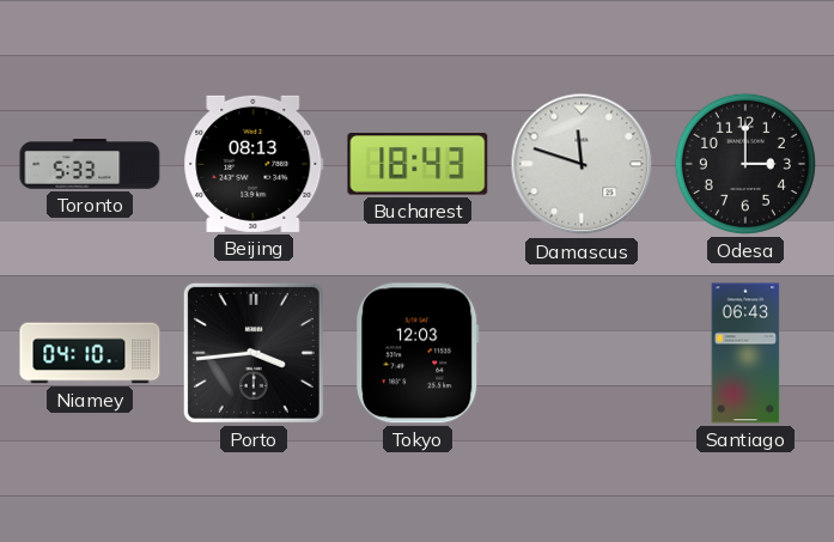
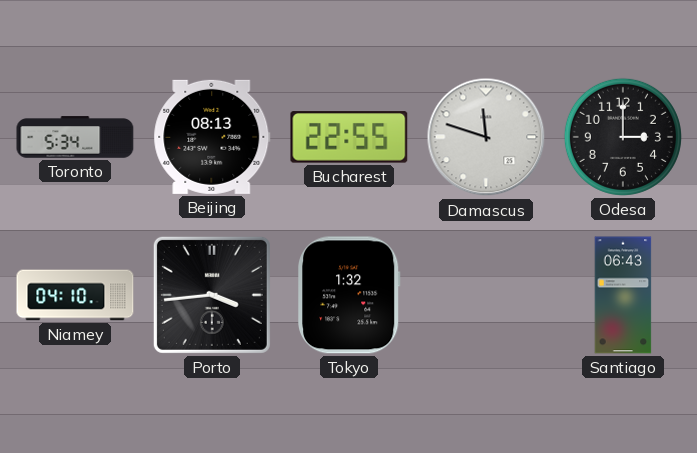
Toronto: 5:33 -> 5:34
Bucharest: 18:43 -> 22:55
Tokyo: 12:03 -> 1:32
